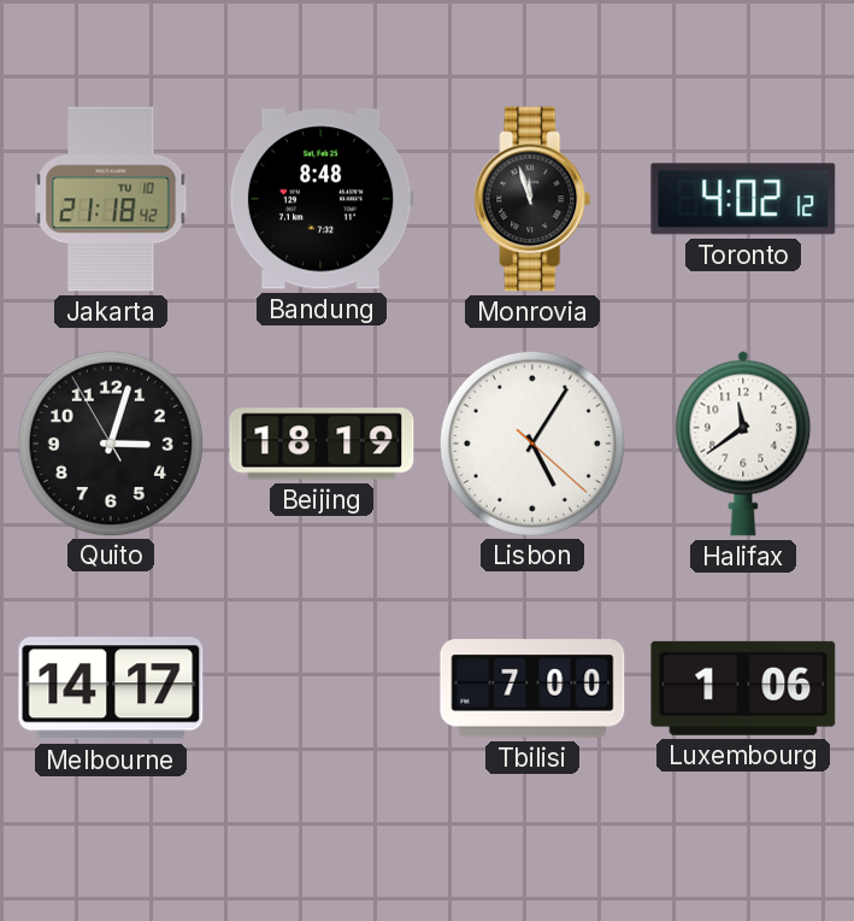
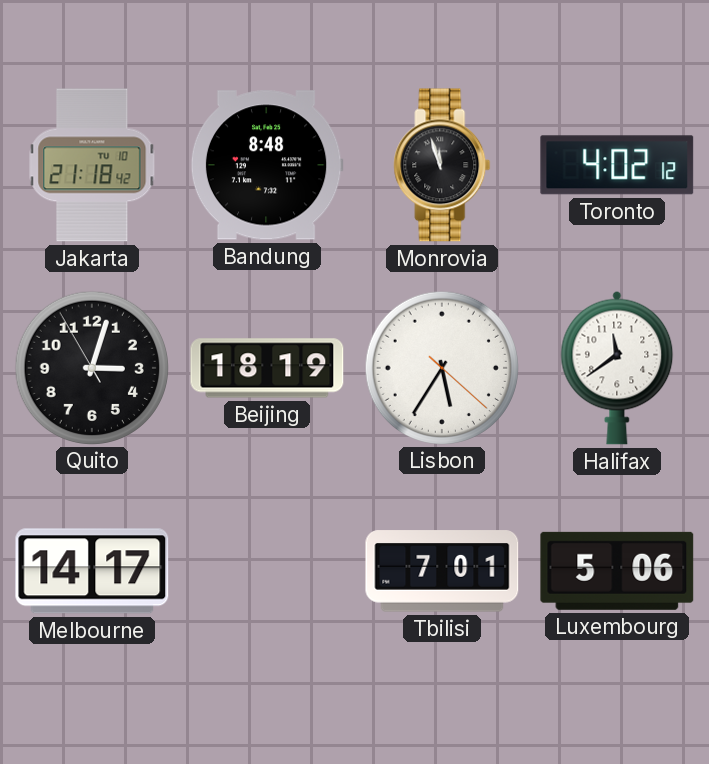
Lisbon: 5:05 -> 5:35
Tbilisi: 7:00 -> 7:01
Luxembourg: 1:06 -> 5:06
